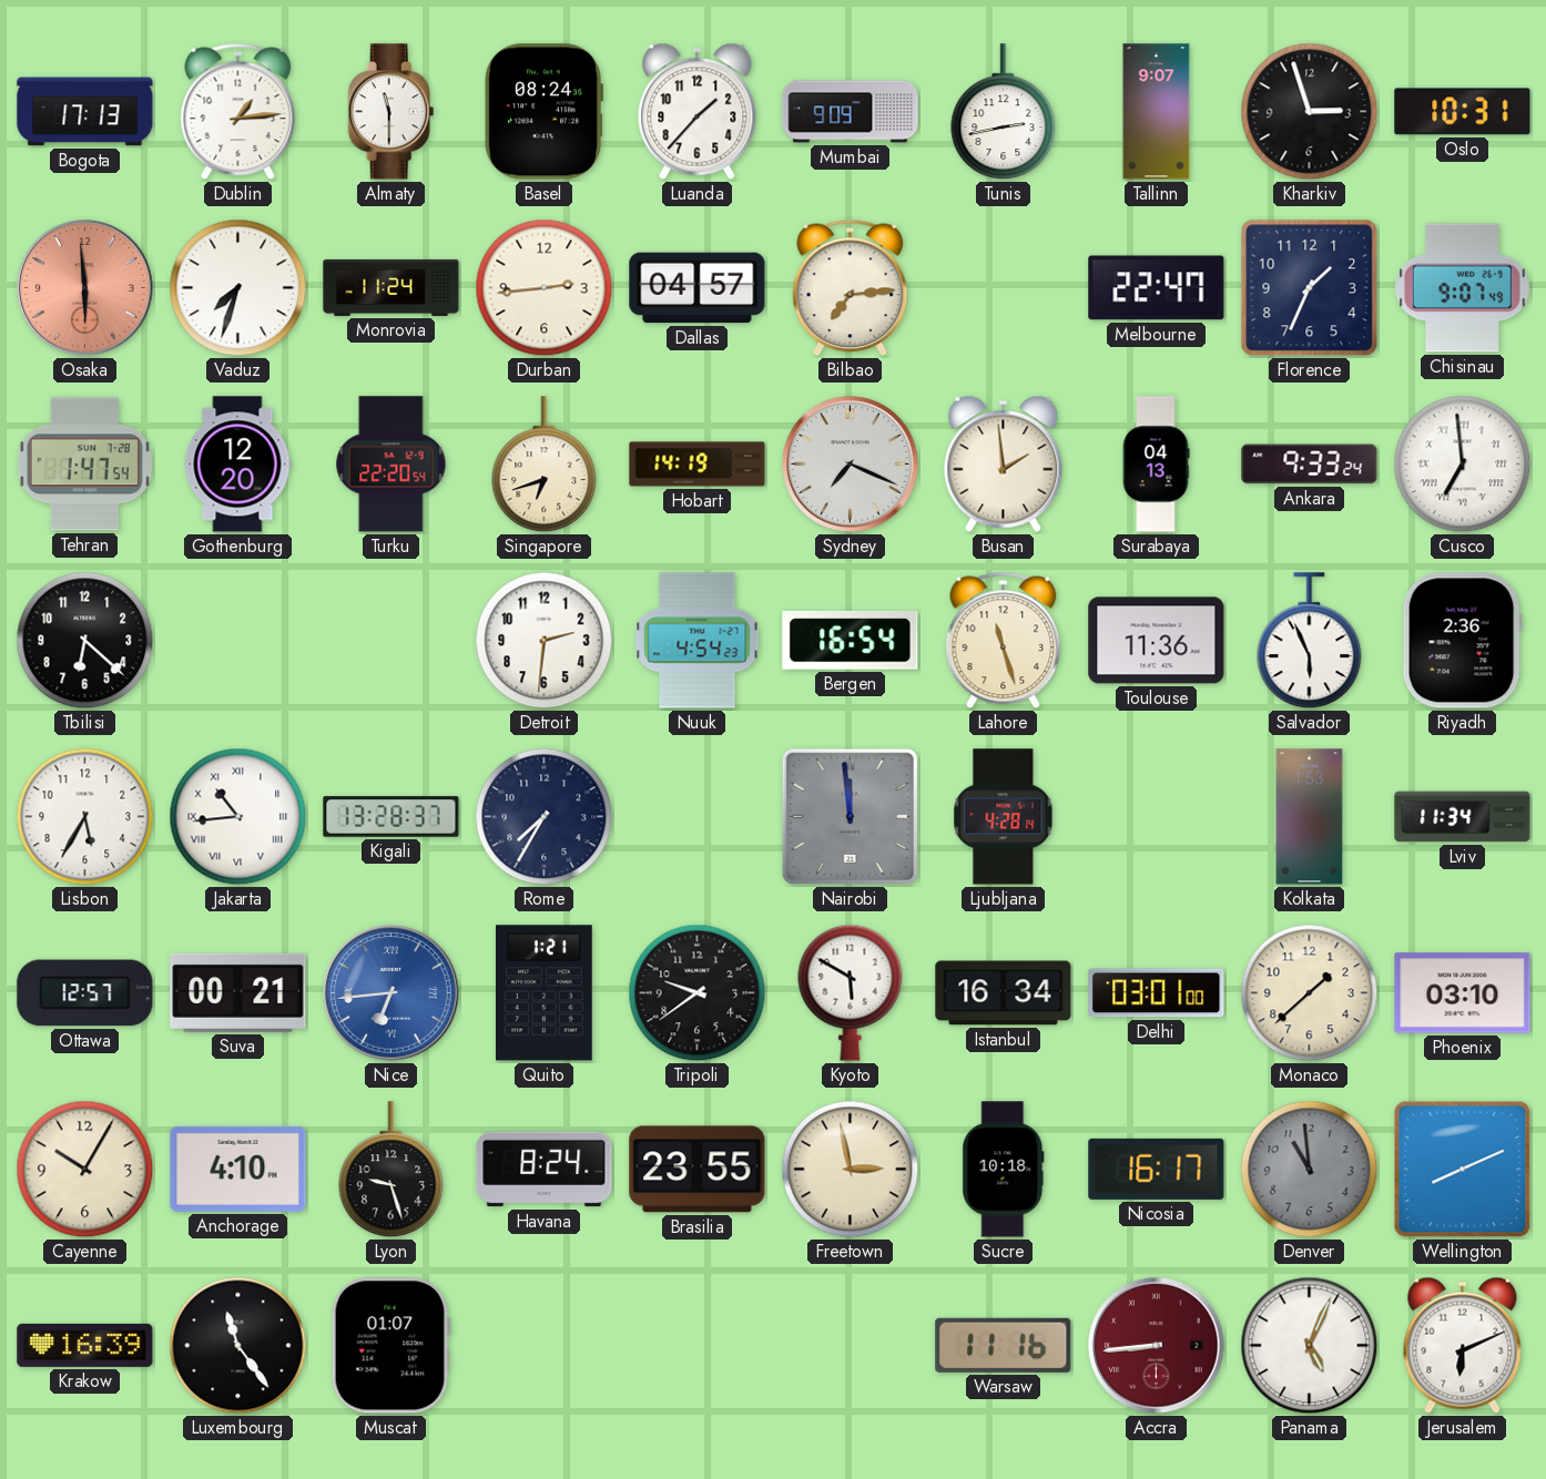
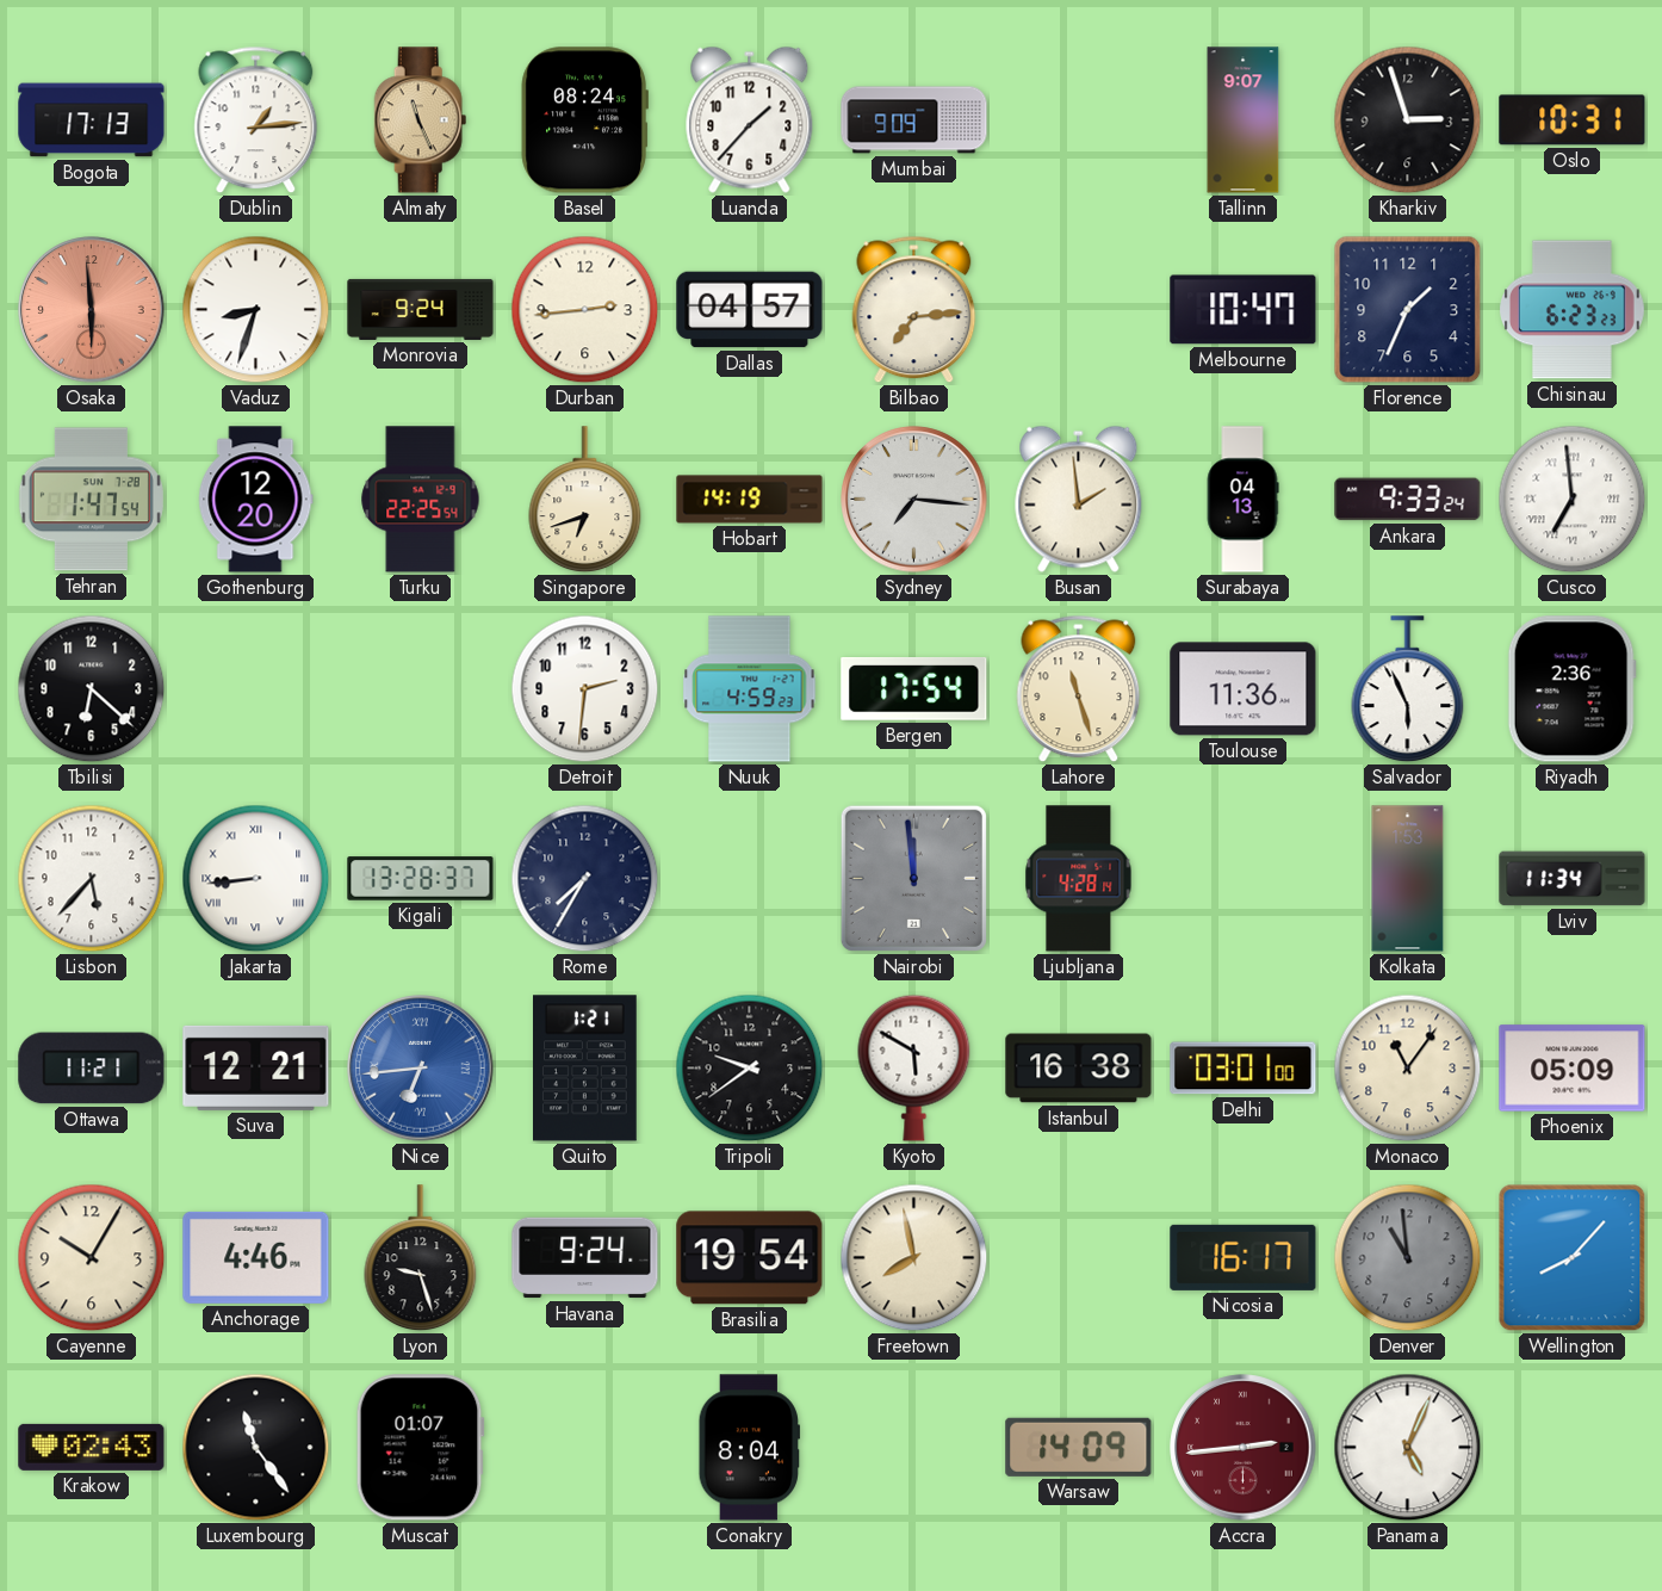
Almaty: 11:30 -> 11:26
Almaty dial: white -> champagne
Tunis: 2:43 -> none
Vaduz: 7:33 -> 8:33
Monrovia: 11:24 -> 9:24
Melbourne: 22:47 -> 10:47
Chisinau: 9:07 -> 6:23
Turku: 22:20 -> 22:25
Sydney: 7:19 -> 7:16
Nuuk: 4:54 -> 4:59
Bergen: 16:54 -> 17:54
Lisbon: 5:35 -> 5:37
Jakarta: 10:44 -> 8:44
Ottawa: 12:57 -> 11:21
Suva: 00:21 -> 12:21
Istanbul: 16:34 -> 16:38
Monaco: 1:38 -> 11:06
Phoenix: 03:10 -> 05:09
Anchorage: 4:10 -> 4:46
Havana: 8:24 -> 9:24
Brasilia: 23:55 -> 19:54
Freetown: 2:58 -> 7:58
Sucre: 10:18 -> none
Wellington: 8:11 -> 8:07
Krakow: 16:39 -> 02:43
Conakry: none -> 8:04
Warsaw: 11:16 -> 14:09
Accra: 8:44 -> 2:44
Jerusalem: 6:11 -> none
